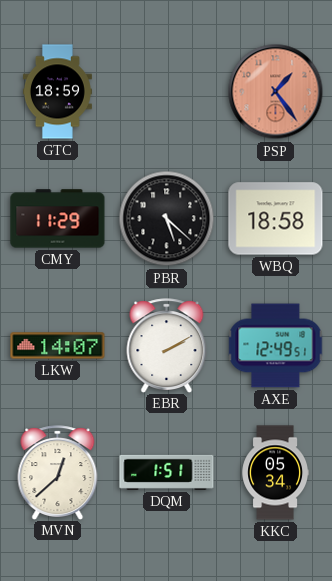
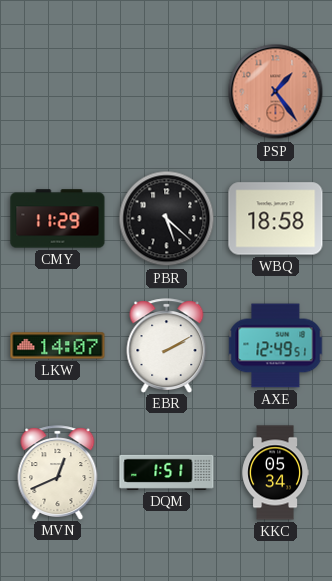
GTC: 18:59 -> none
MVN: 12:38 -> 12:41
